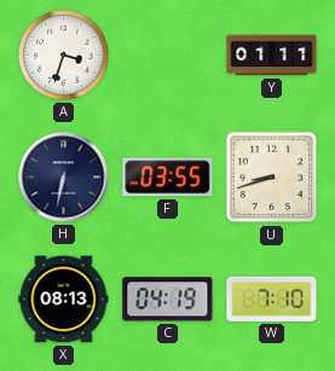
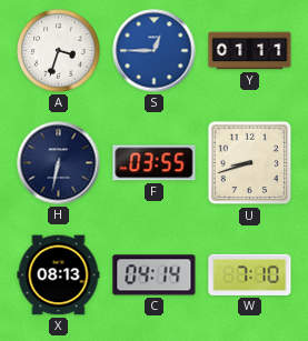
S: none -> 12:45
C: 04:19 -> 04:14
